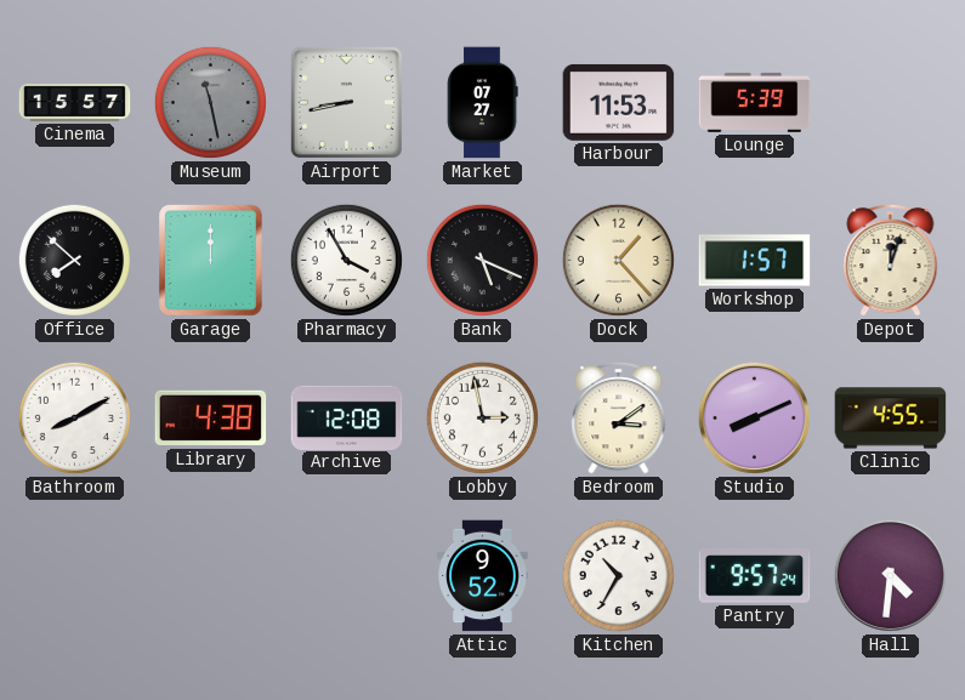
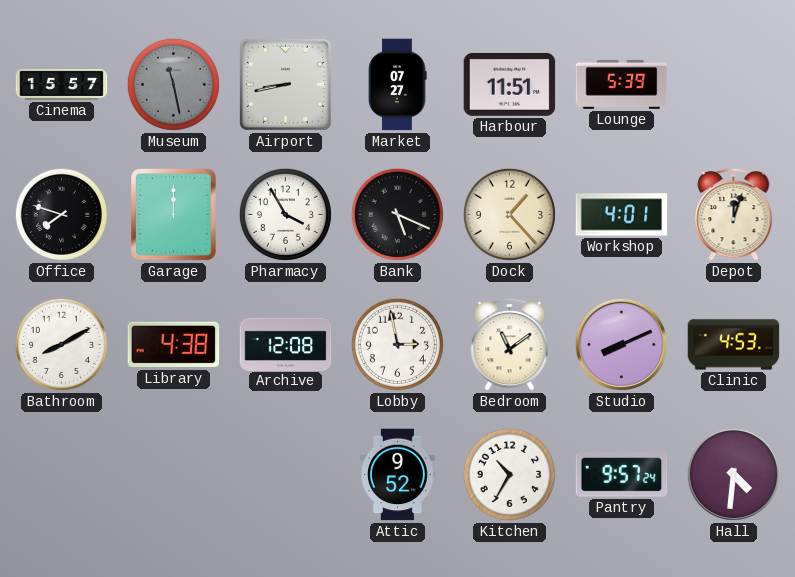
Harbour: 11:53 -> 11:51
Office: 7:52 -> 7:48
Workshop: 1:57 -> 4:01
Bedroom: 3:09 -> 11:09
Clinic: 4:55 -> 4:53
